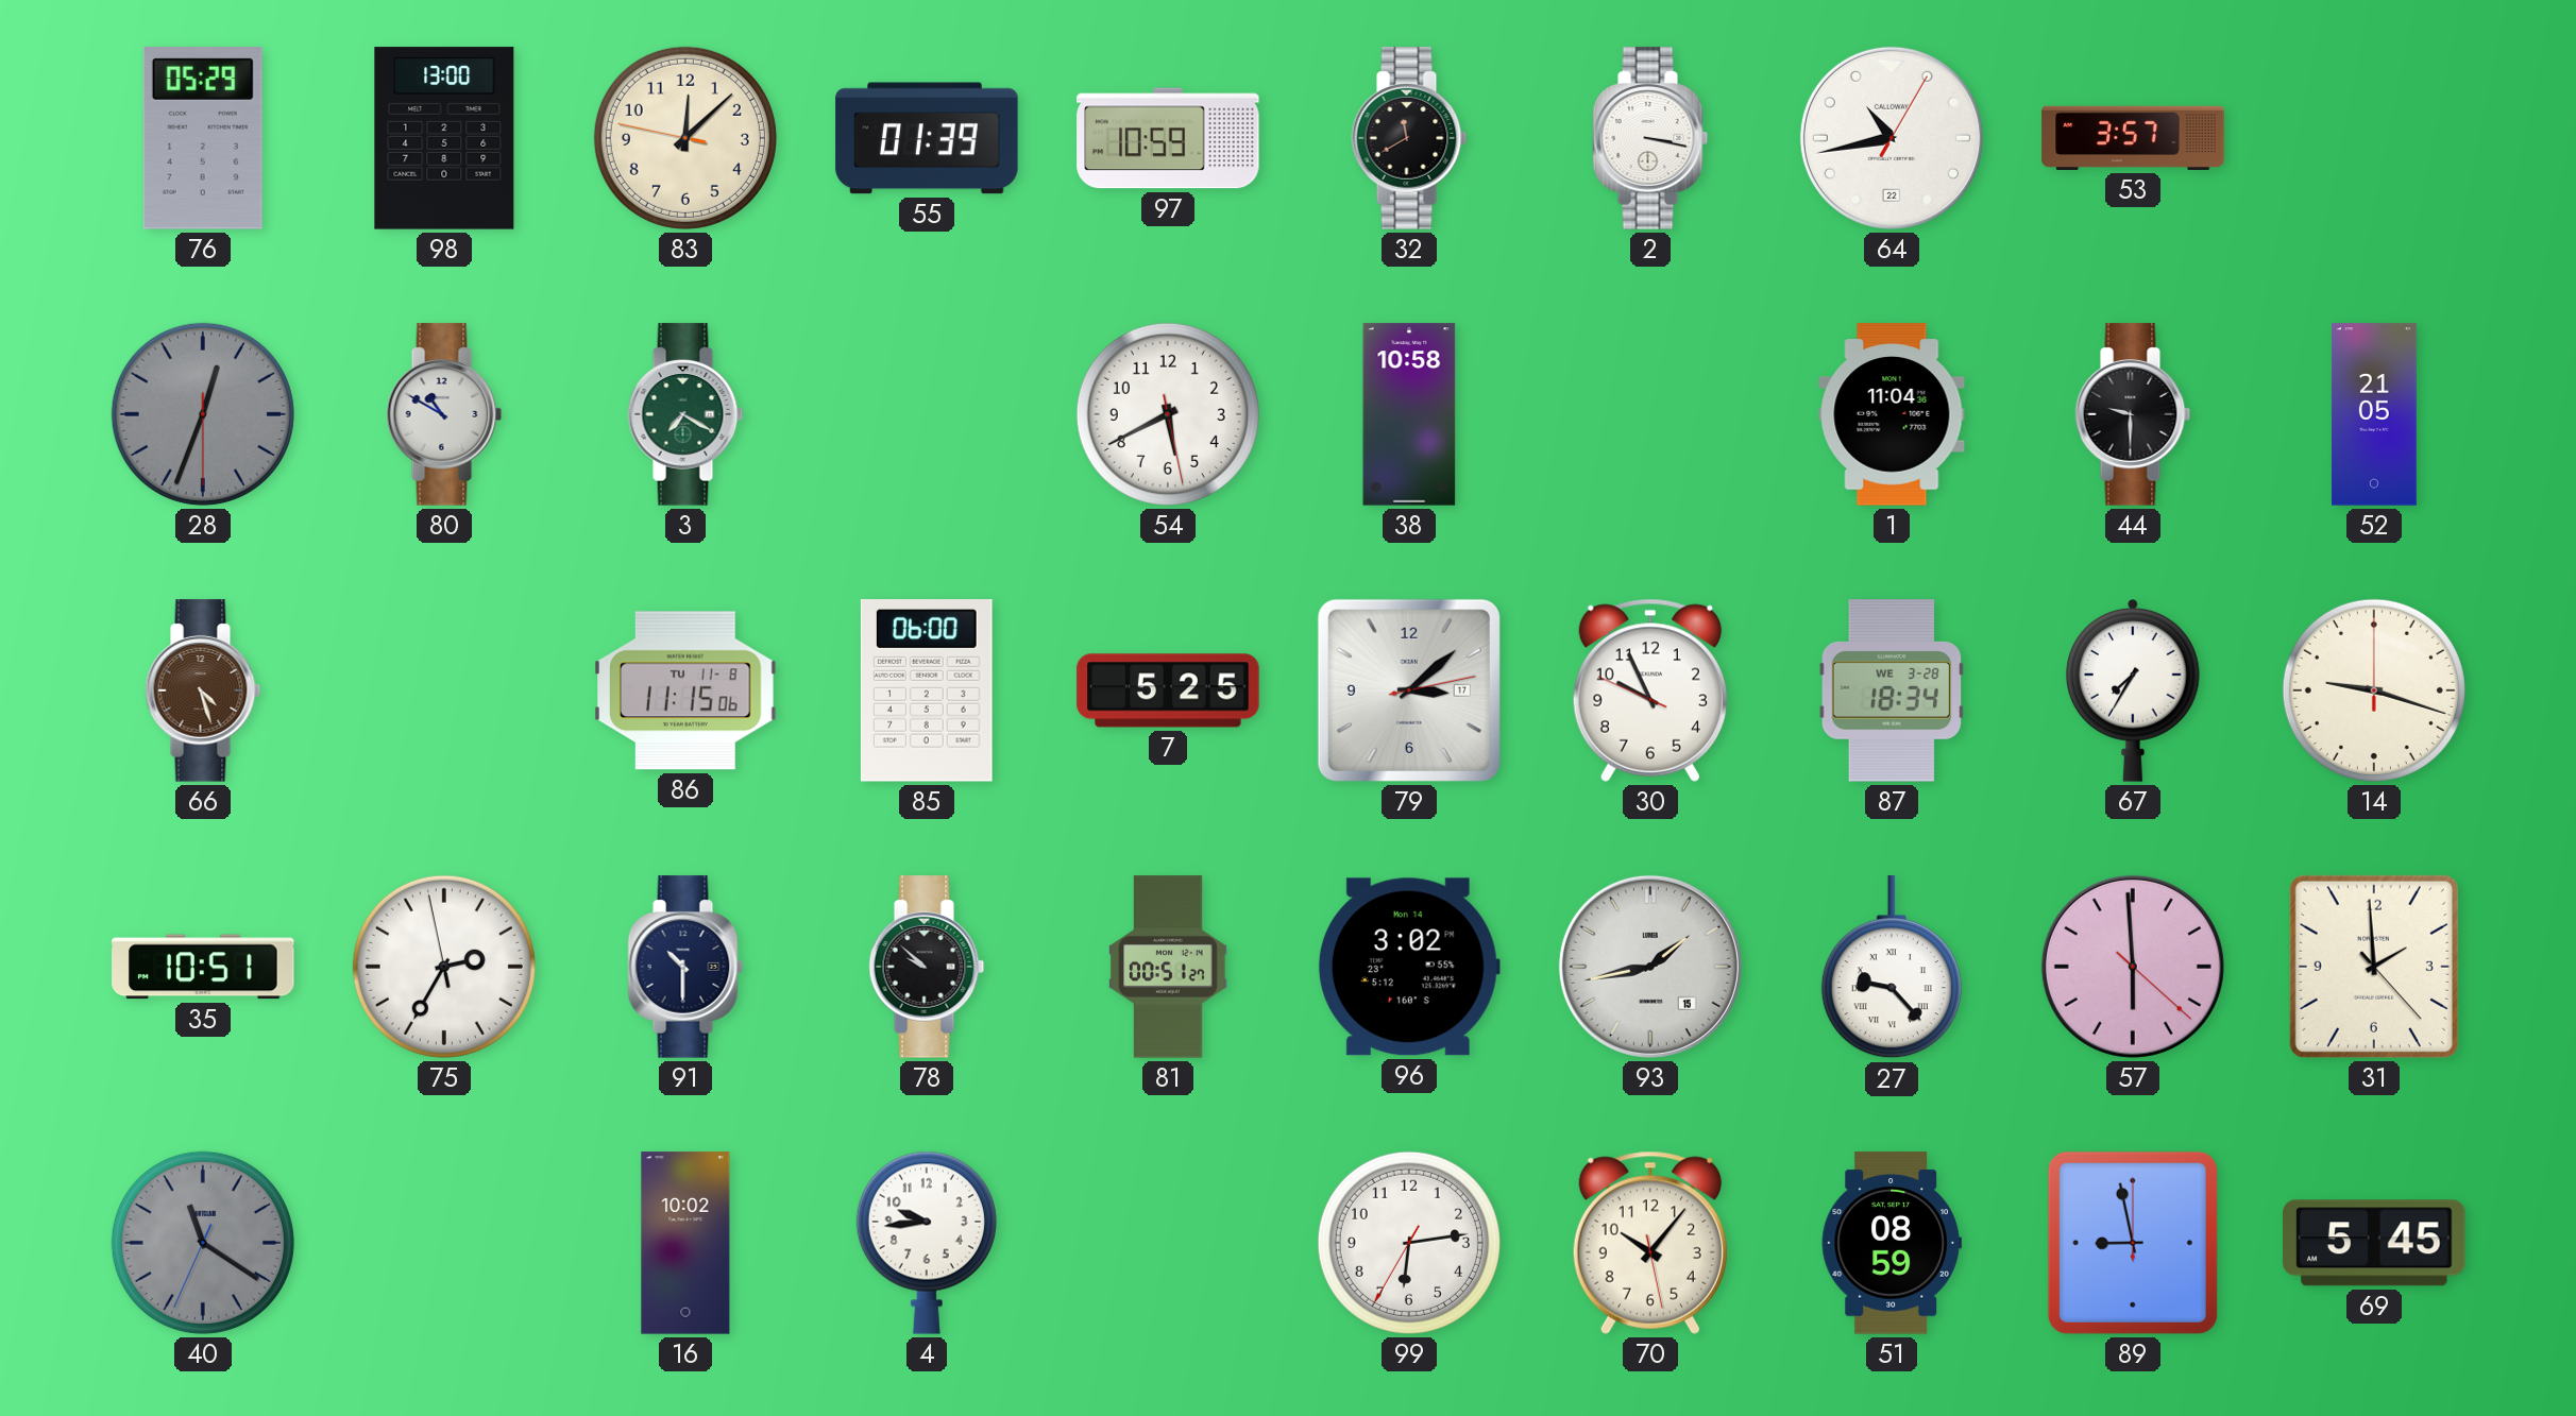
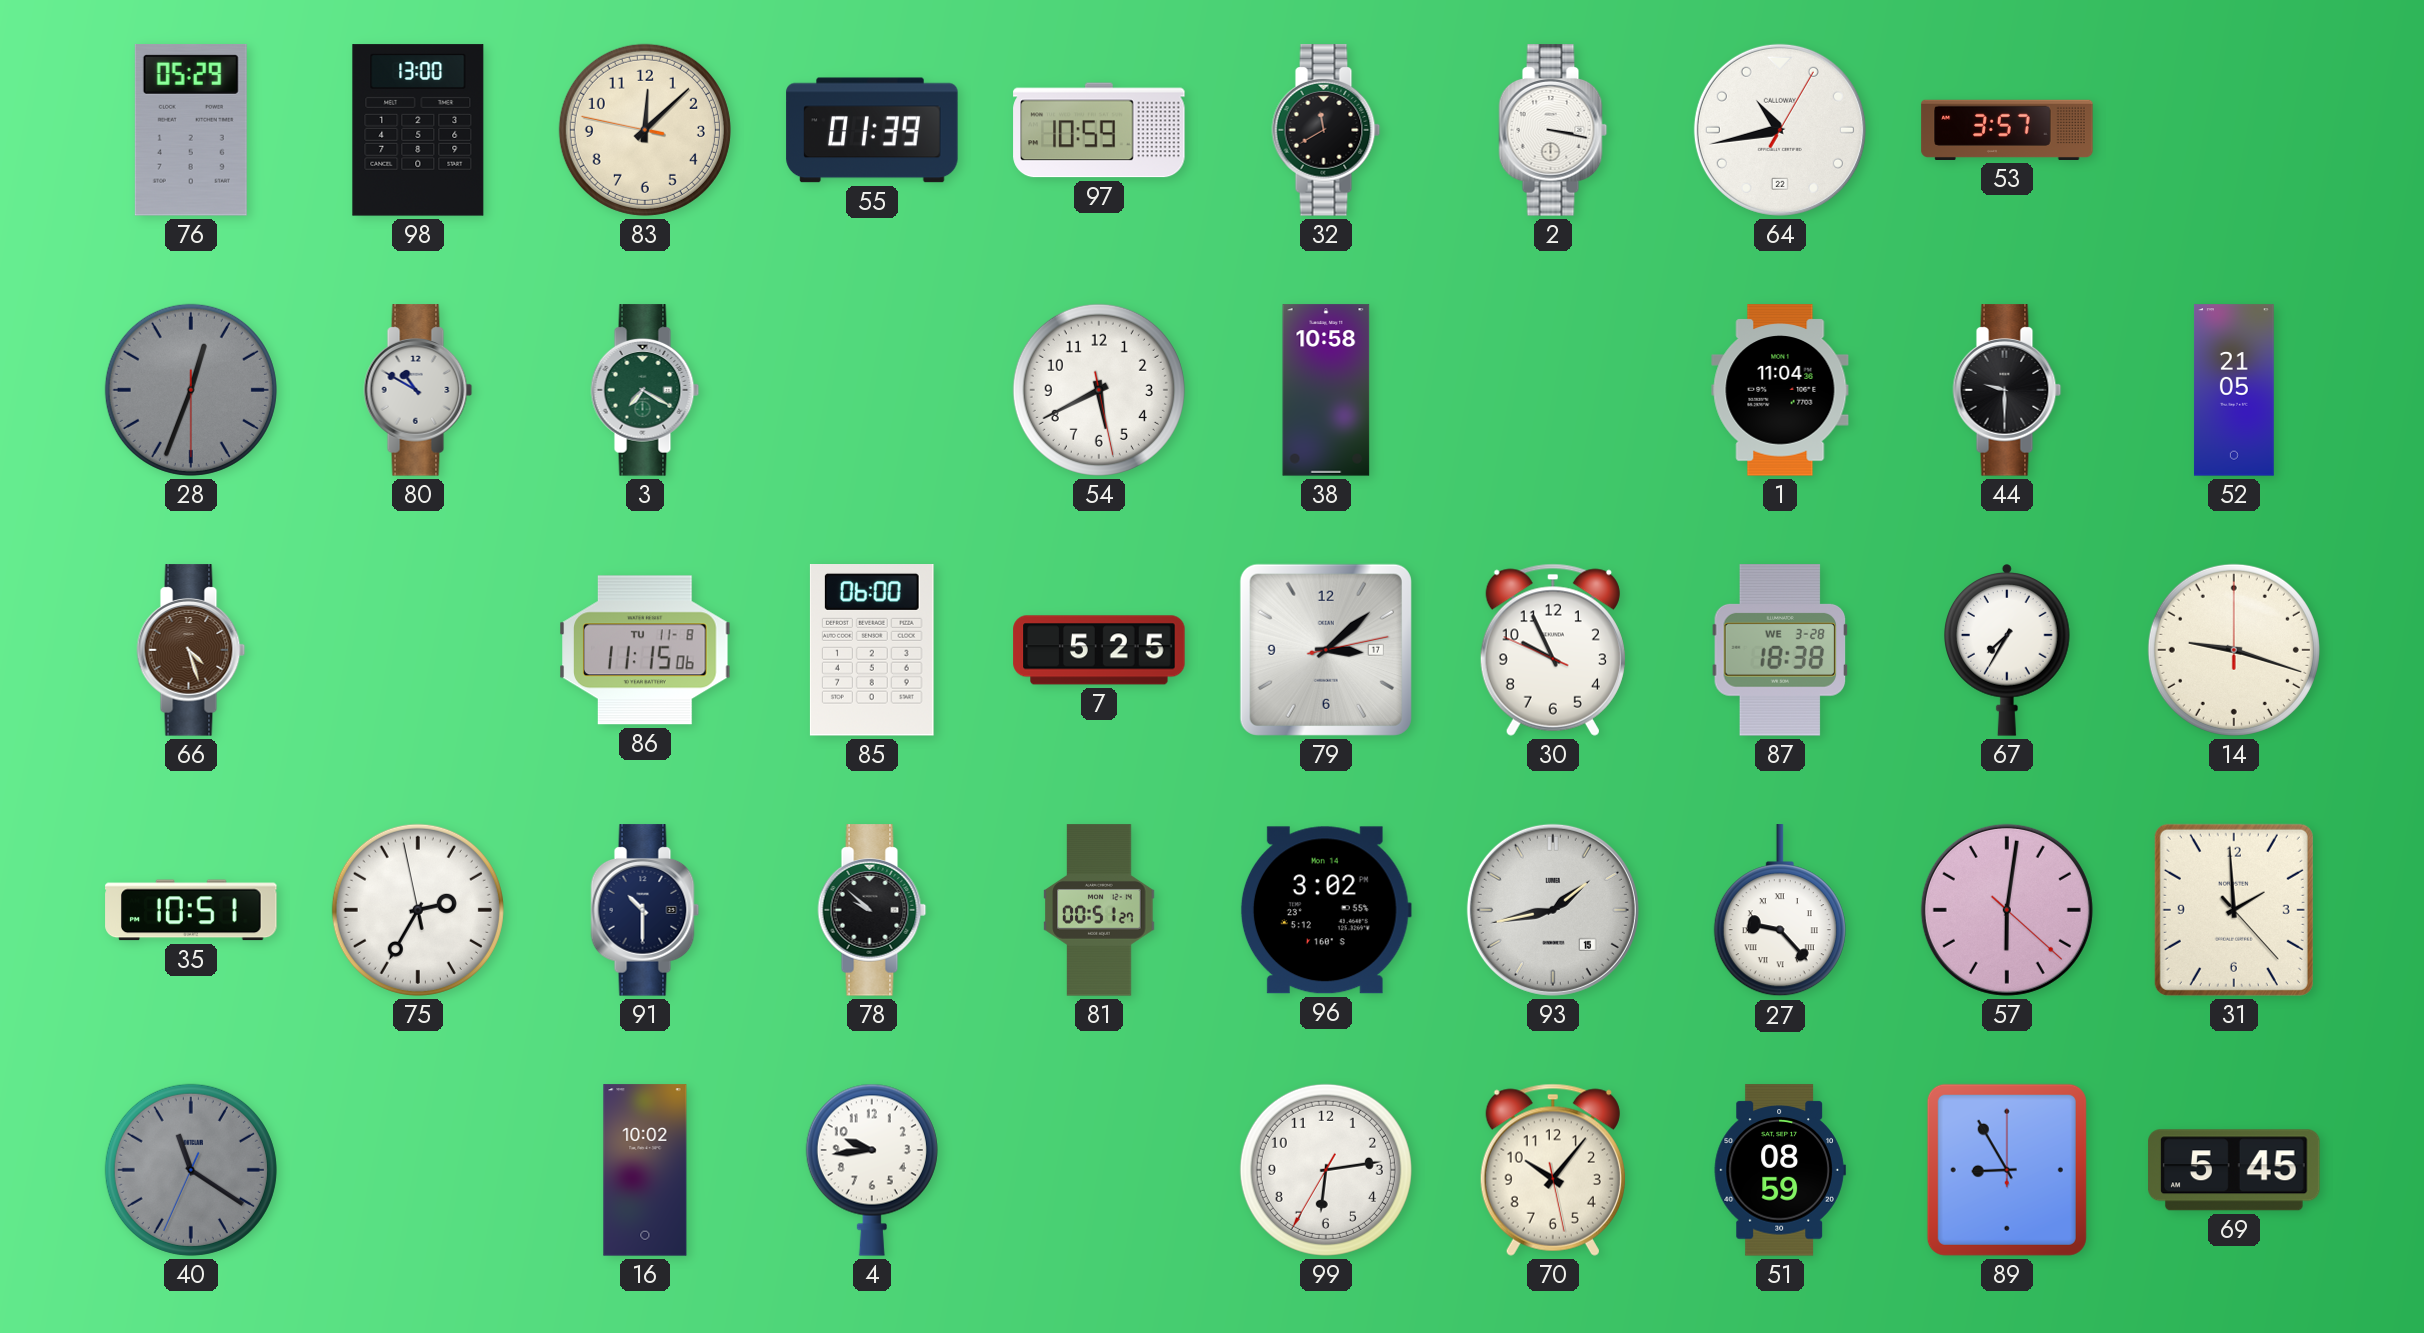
87: 18:34 -> 18:38
57: 5:59 -> 6:01
89: 8:58 -> 8:55
